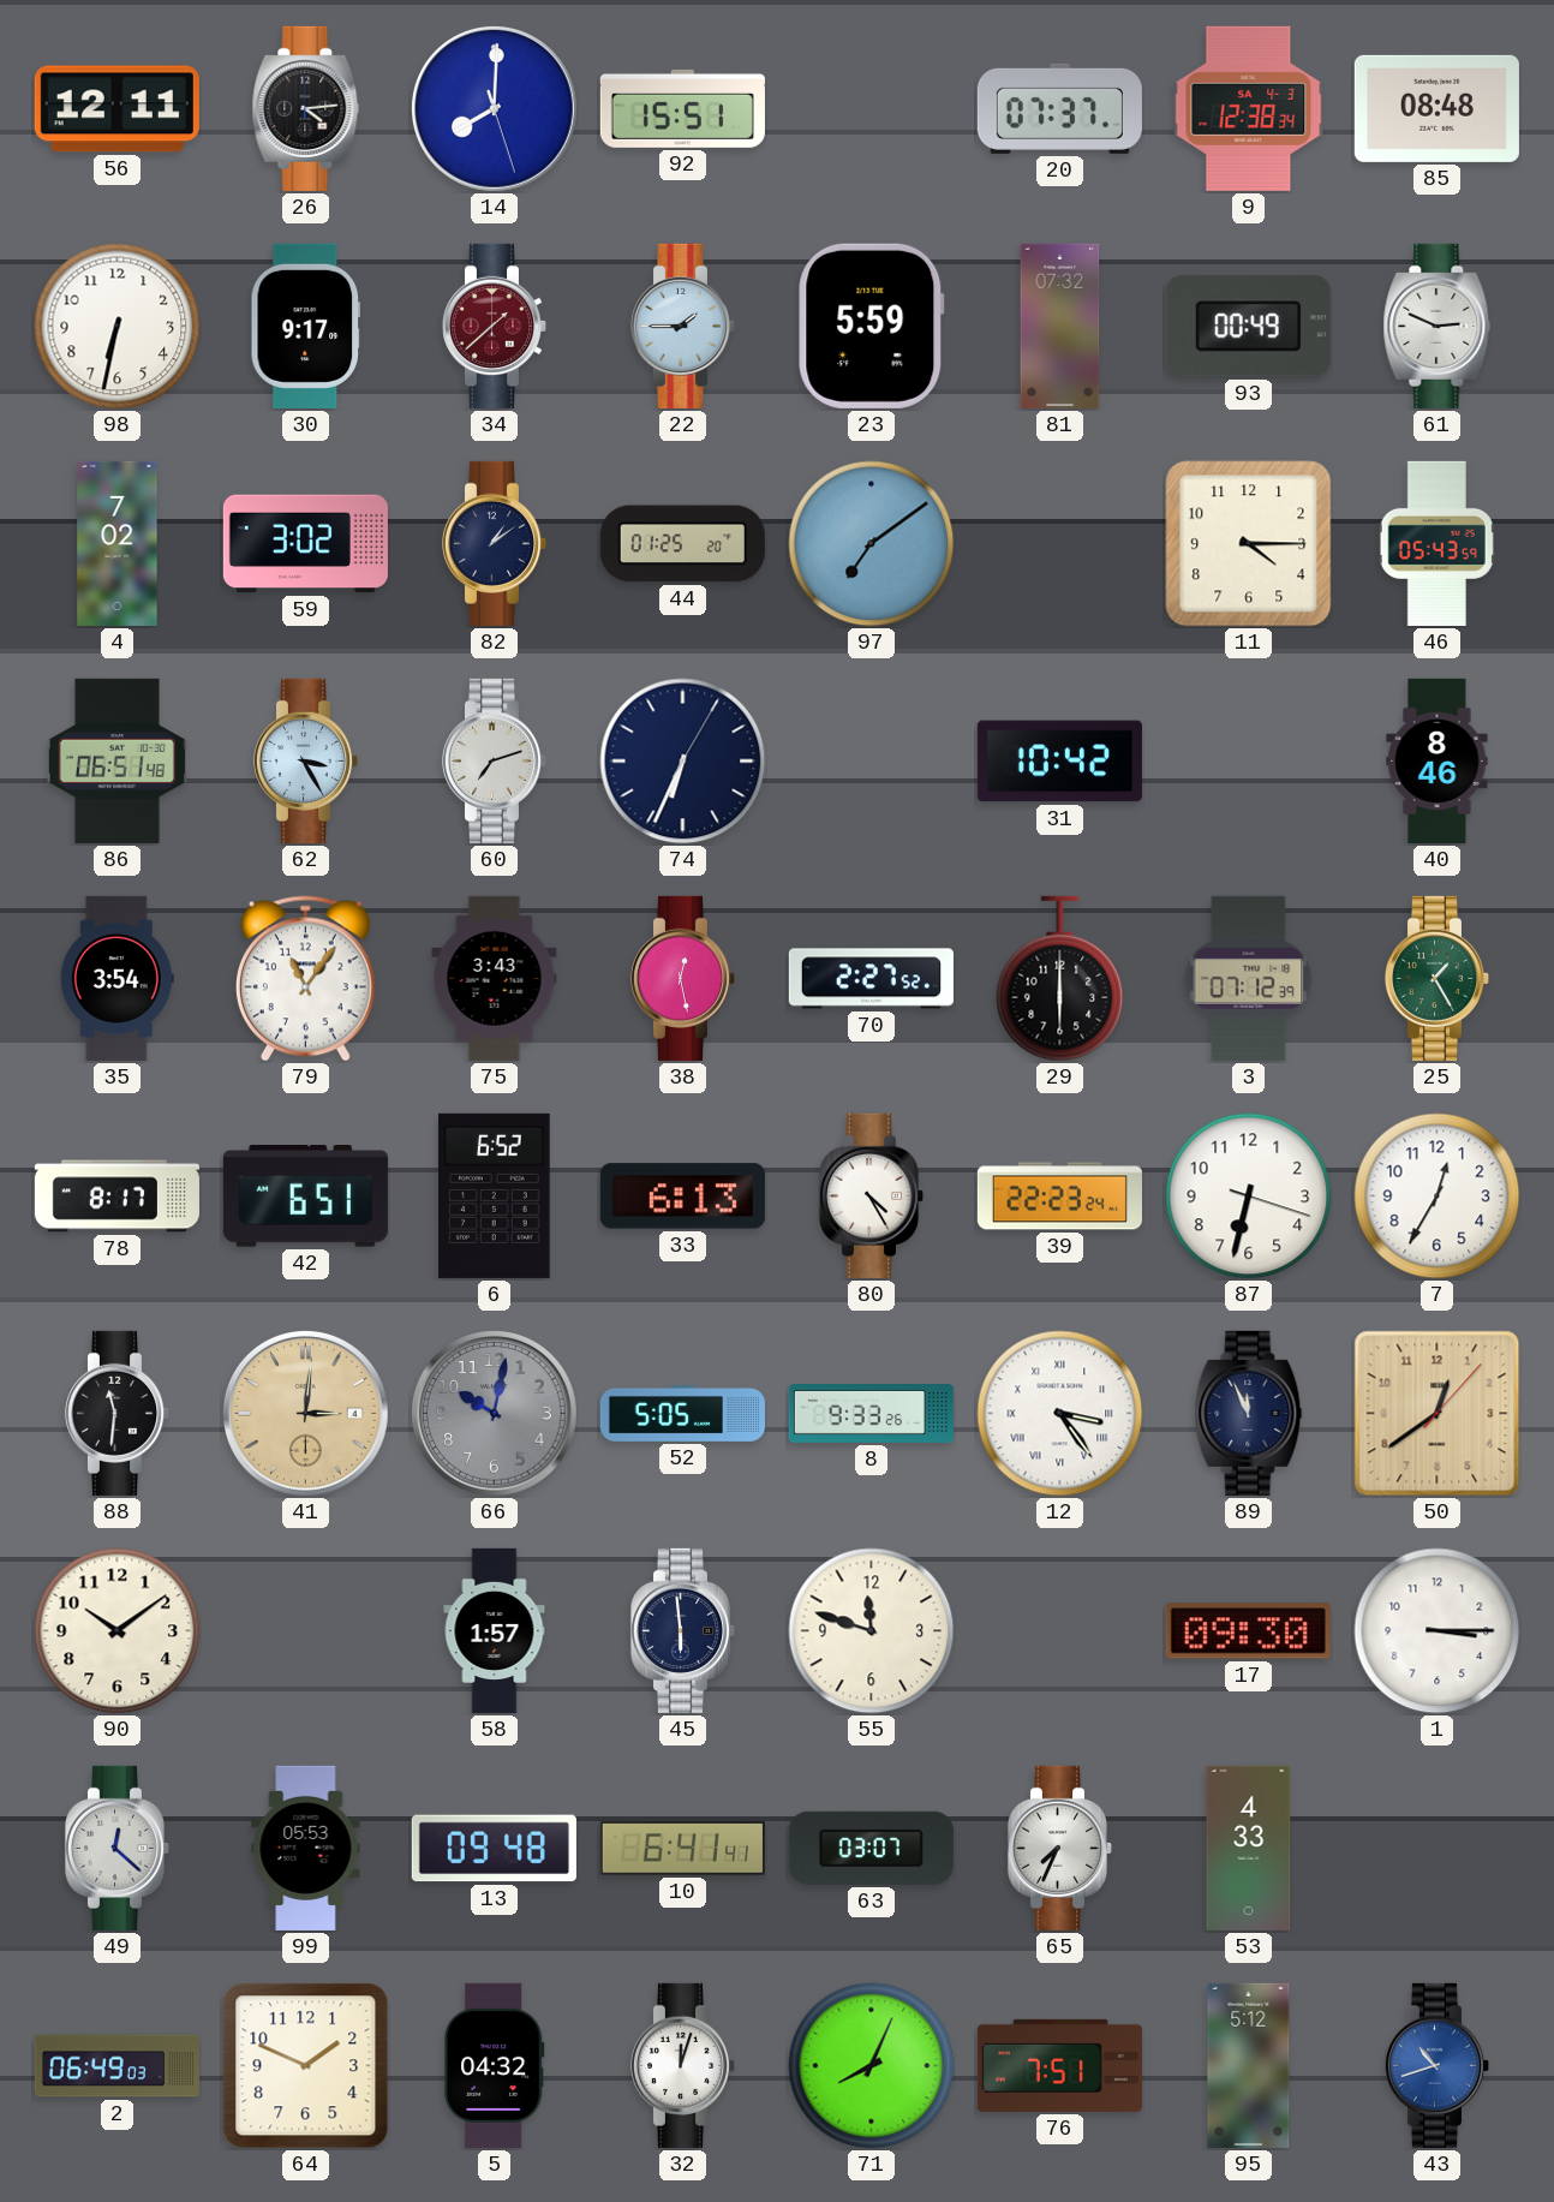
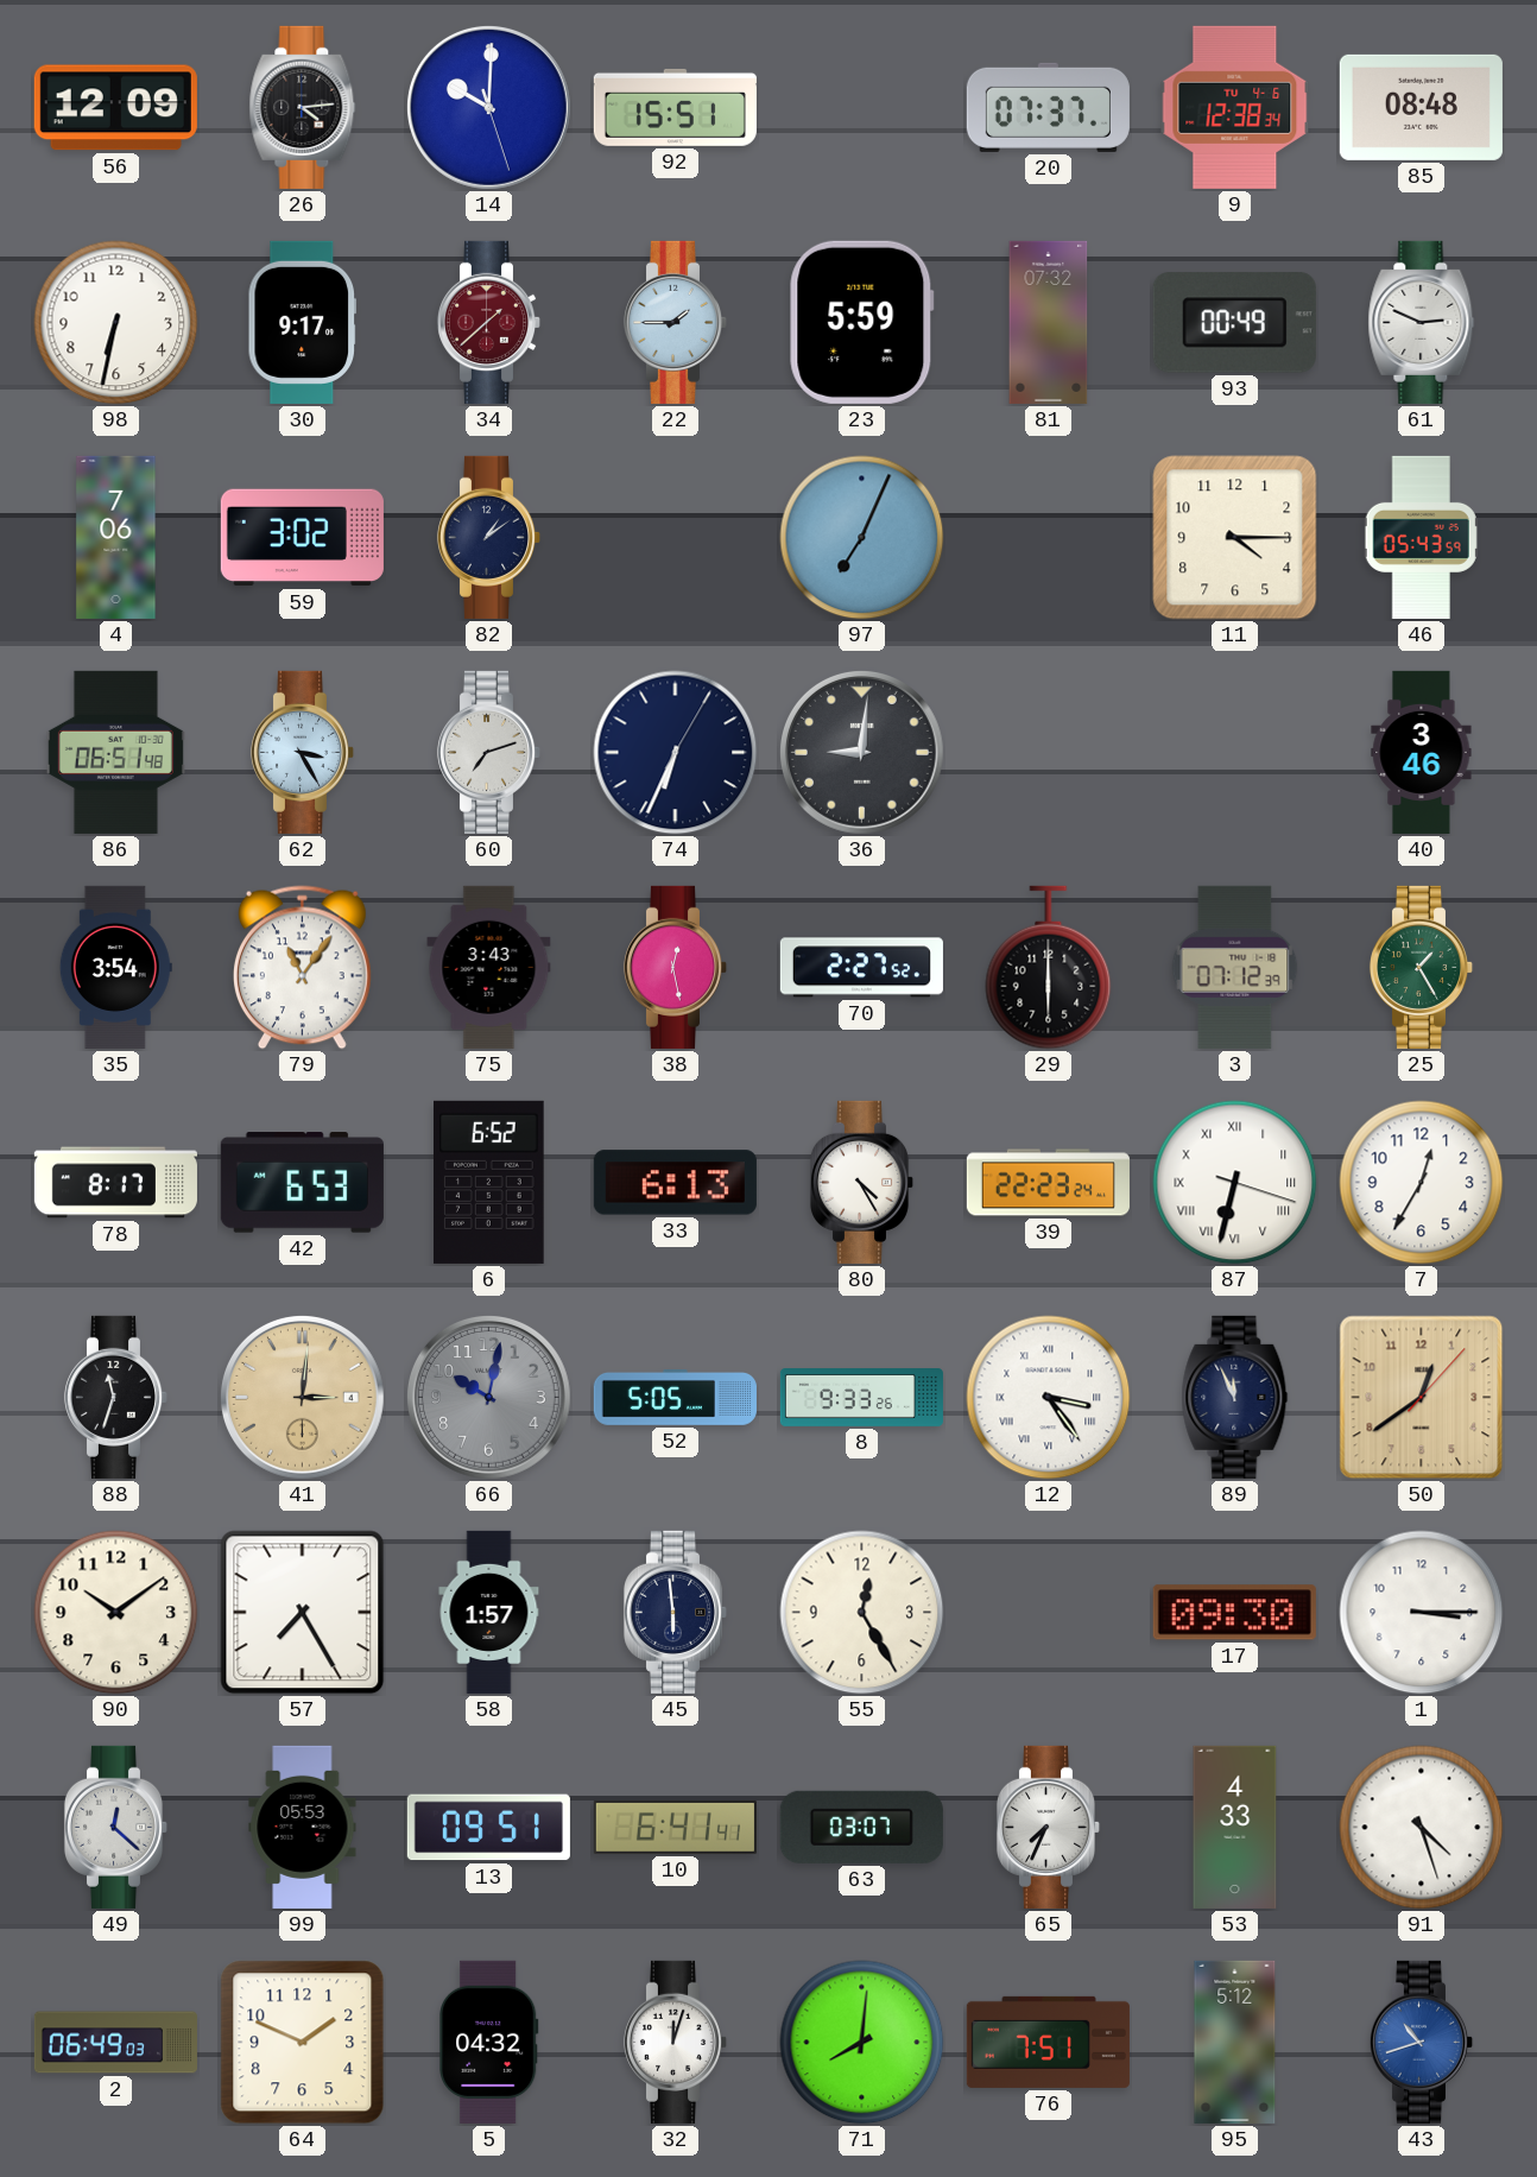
56: 12:11 -> 12:09
14: 8:00 -> 10:00
9 date: SA 4-3 -> TU 4-6
4: 7:02 -> 7:06
44: 01:25 -> none
97: 7:09 -> 7:04
36: none -> 9:01
31: 10:42 -> none
40: 8:46 -> 3:46
42: 6:51 -> 6:53
87 numerals: Arabic -> Roman
88: 11:31 -> 11:33
57: none -> 7:25
55: 11:48 -> 12:25
13: 09:48 -> 09:51
91: none -> 4:27
71: 8:04 -> 8:01
